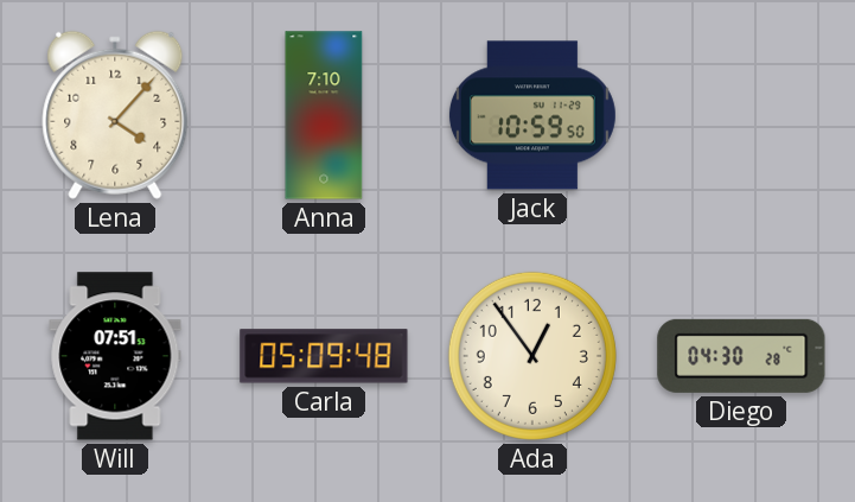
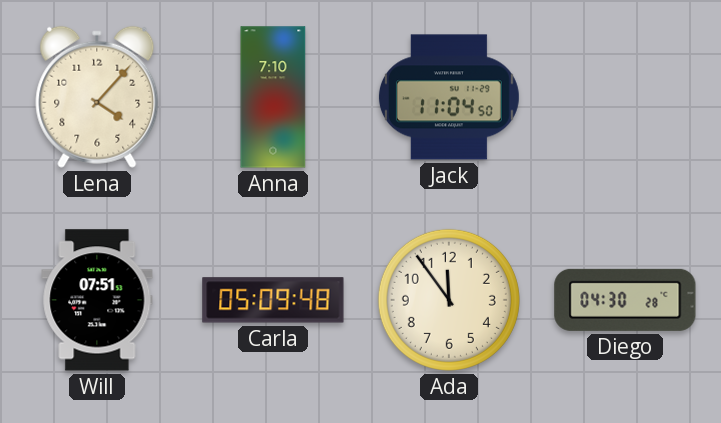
Jack: 10:59 -> 11:04
Ada: 12:54 -> 11:54
